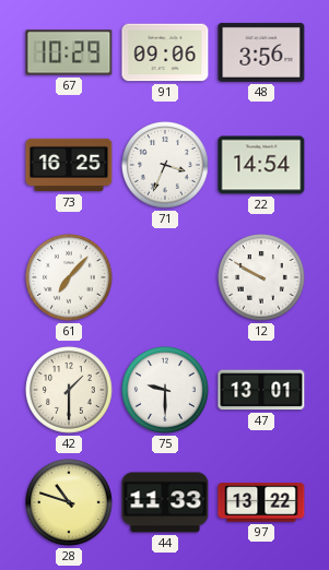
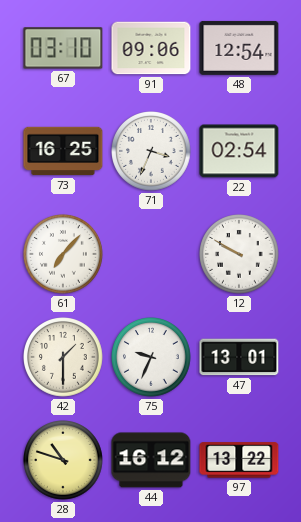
67: 10:29 -> 03:10
48: 3:56 -> 12:54
22: 14:54 -> 02:54
75: 9:30 -> 9:34
44: 11:33 -> 16:12
